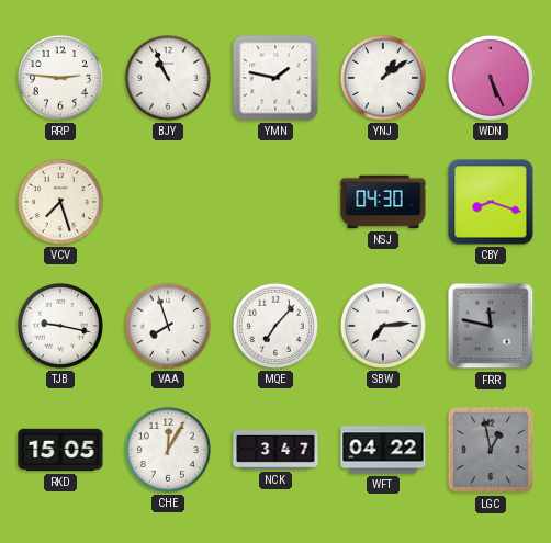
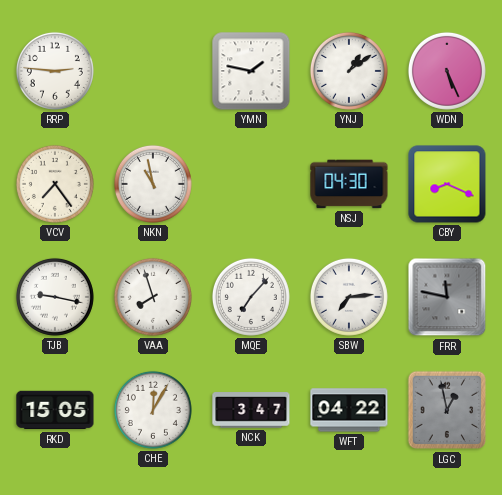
BJY: 10:56 -> none
VCV: 7:27 -> 7:24
NKN: none -> 10:58
CBY: 8:18 -> 8:19
